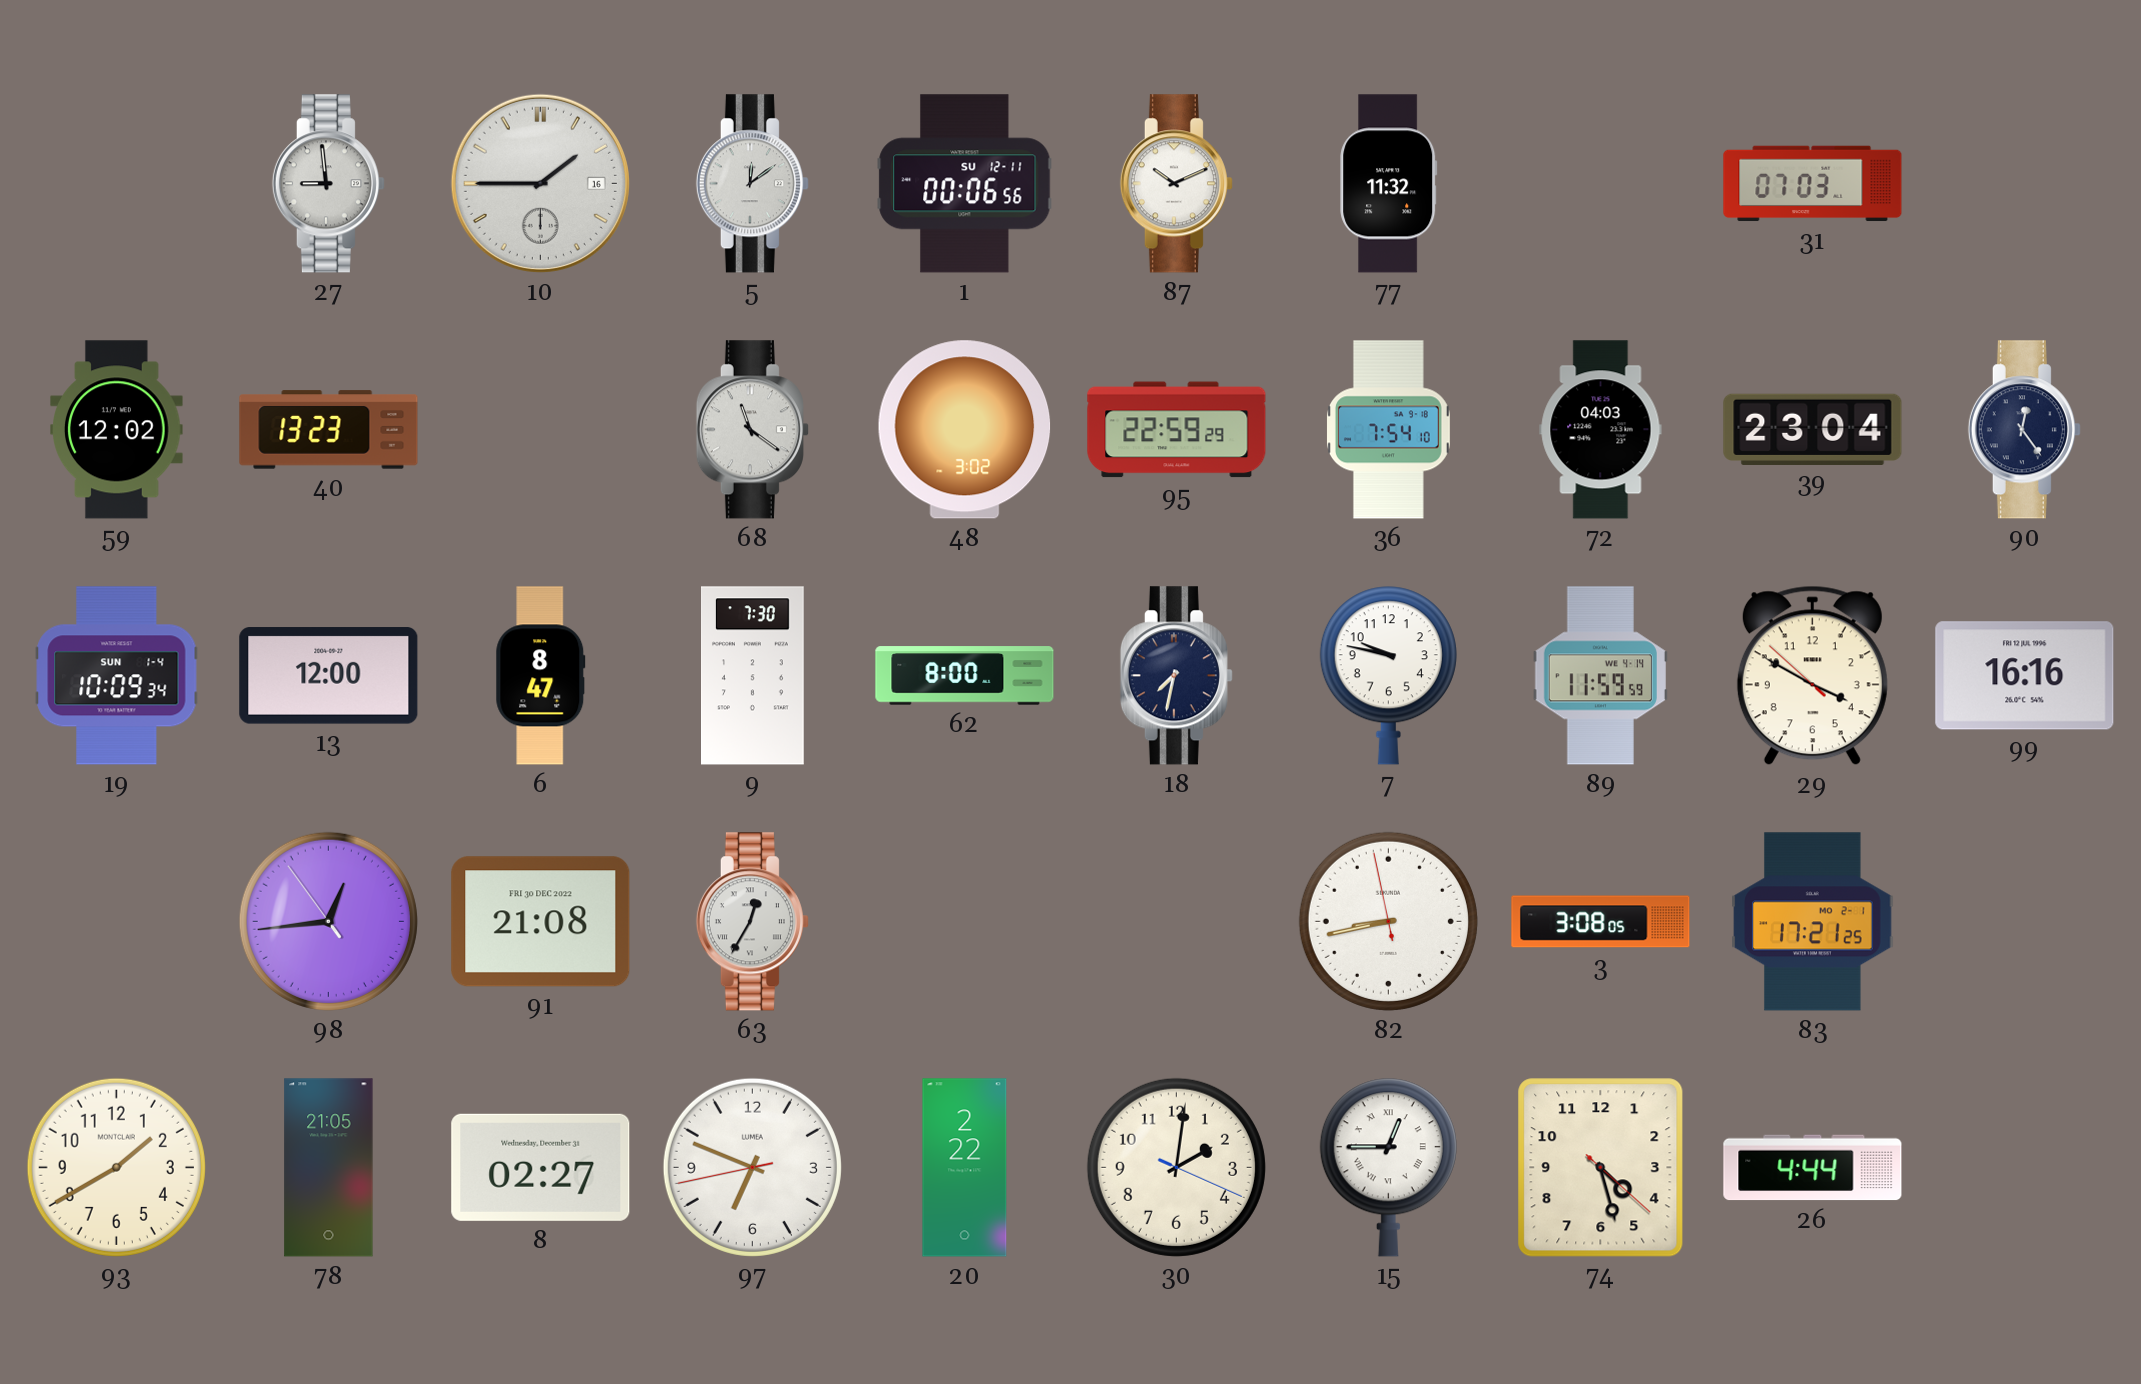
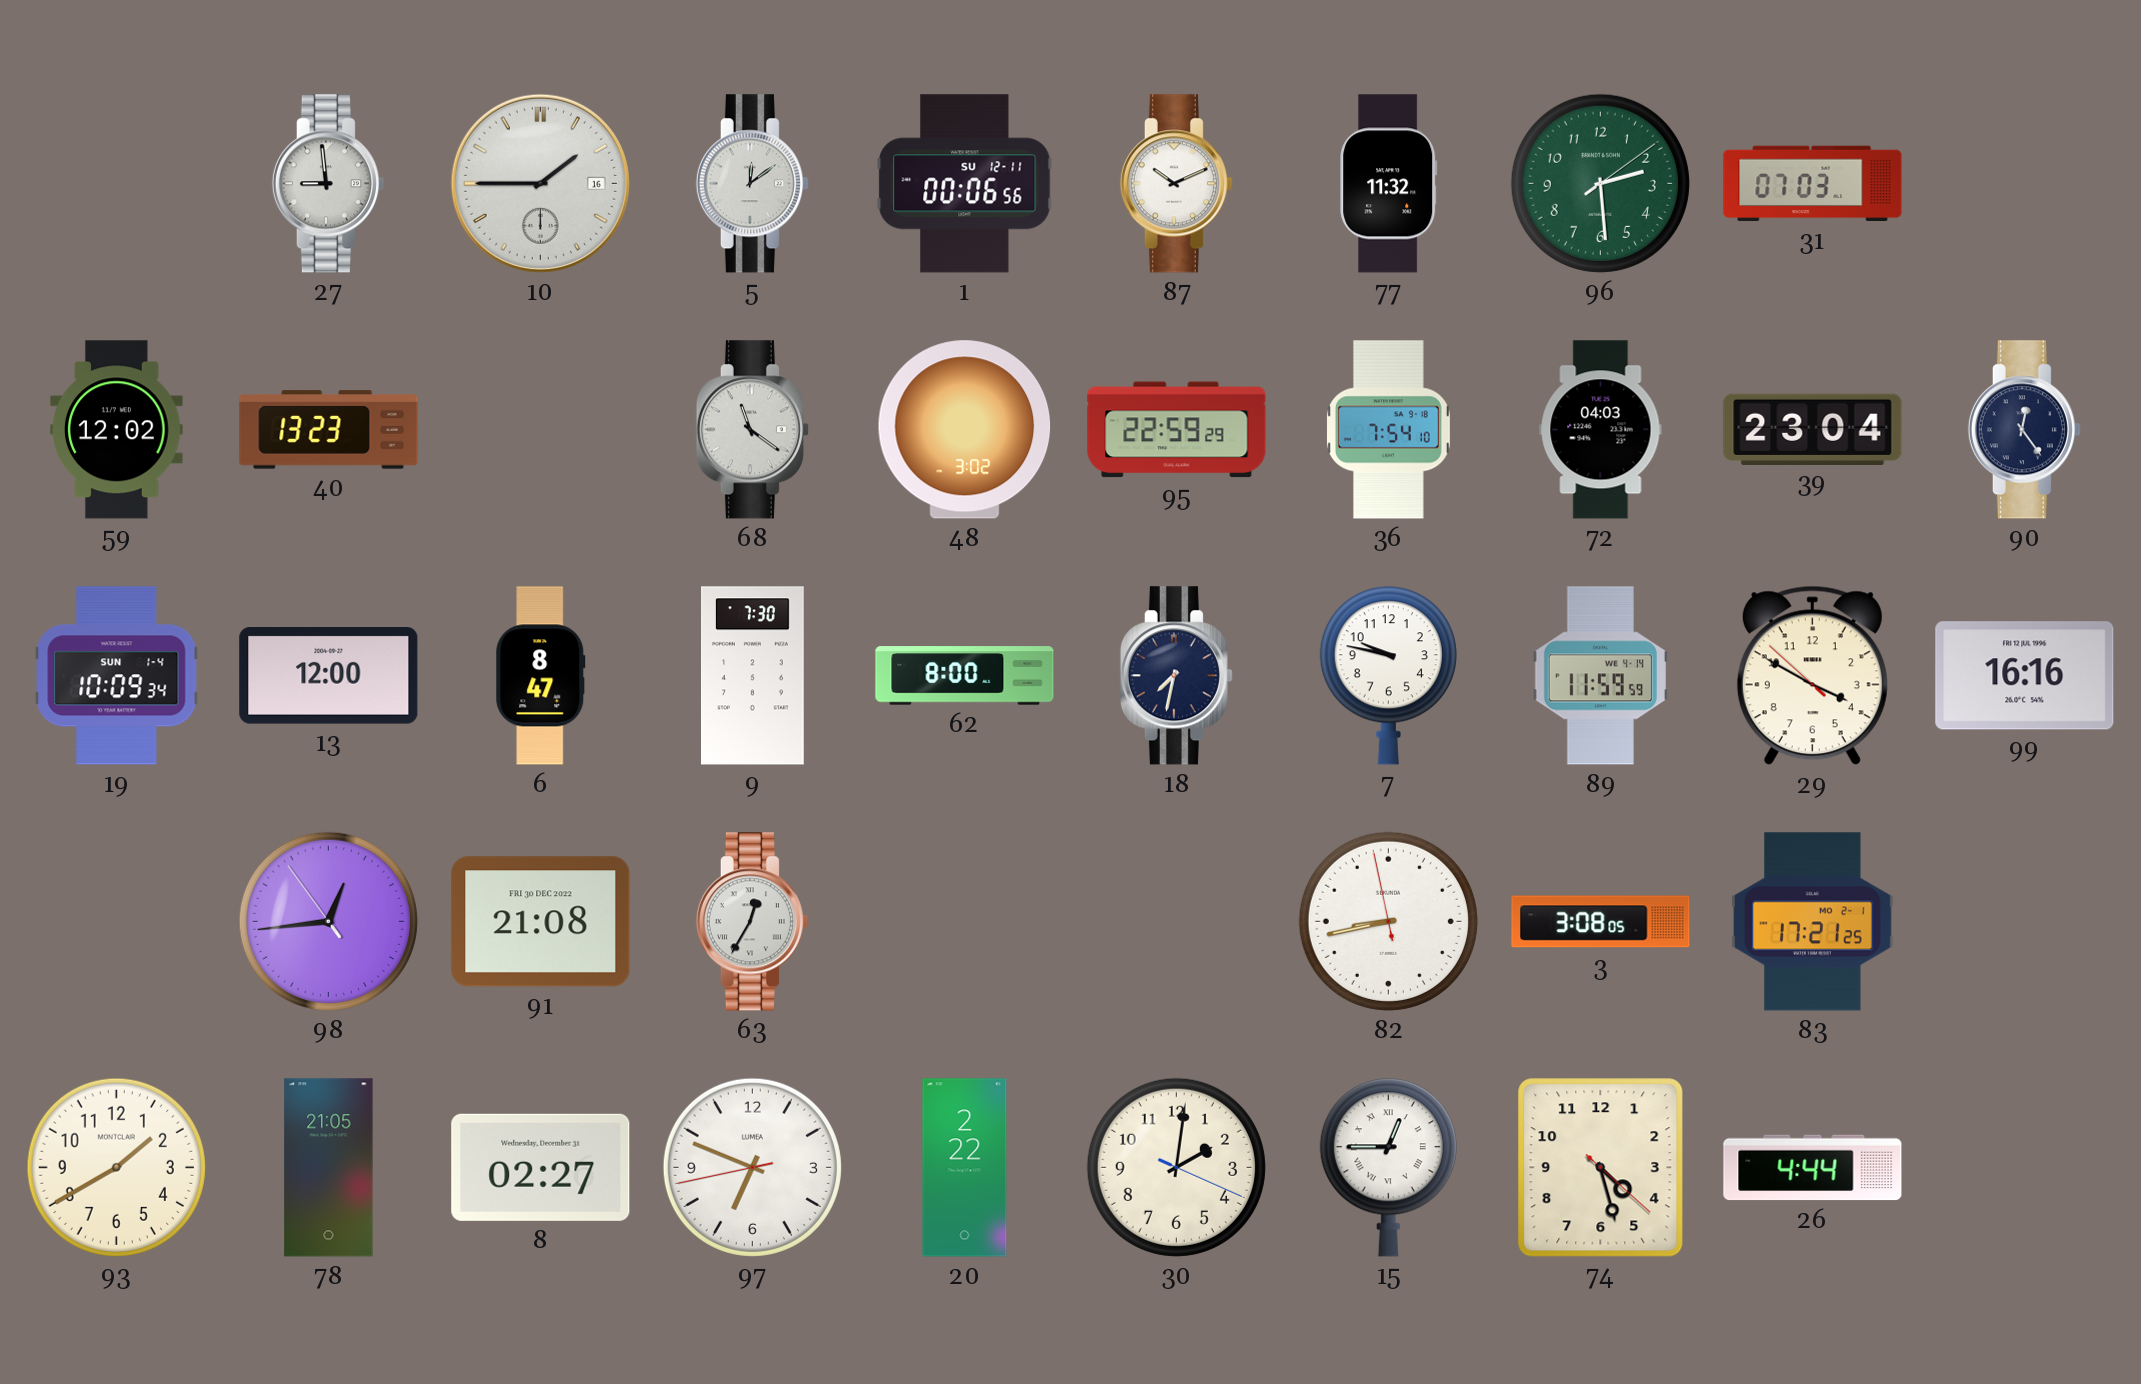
96: none -> 2:29
